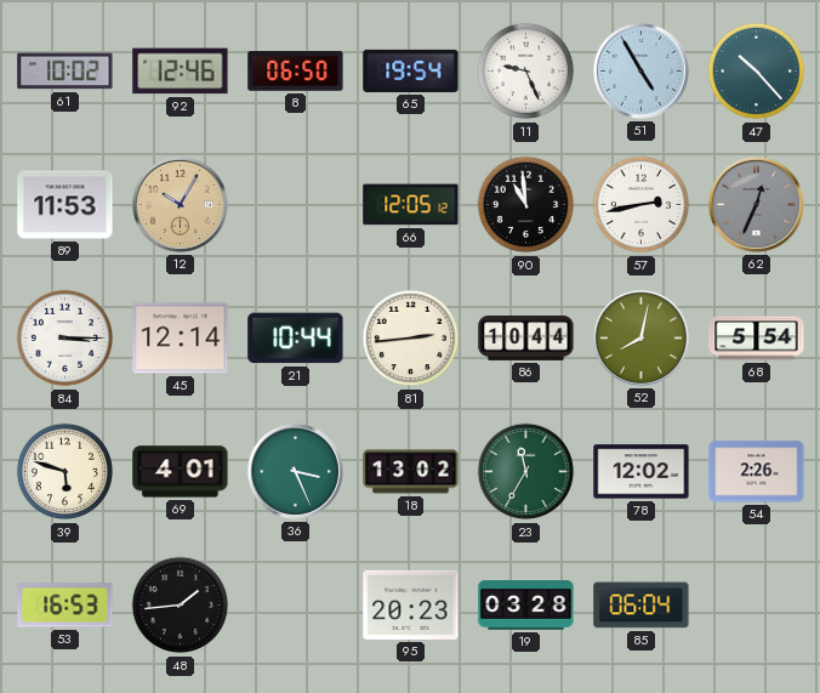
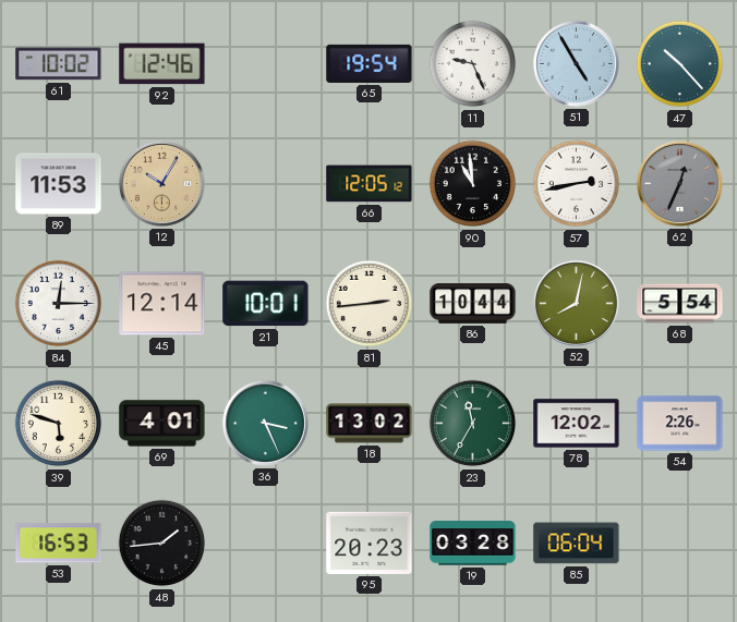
8: 06:50 -> none
84: 3:15 -> 12:15
21: 10:44 -> 10:01
